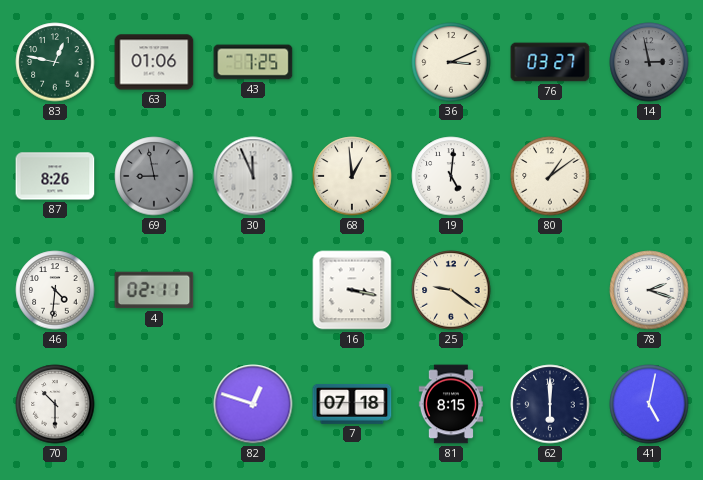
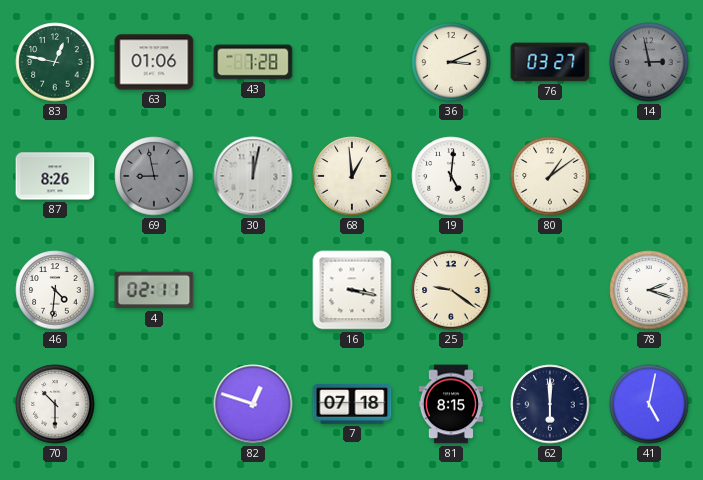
43: 7:25 -> 7:28
30: 11:56 -> 12:02
